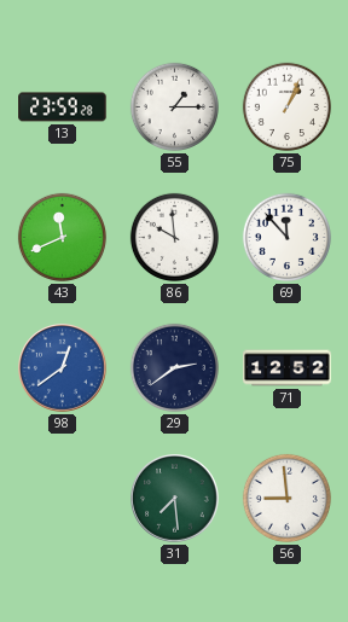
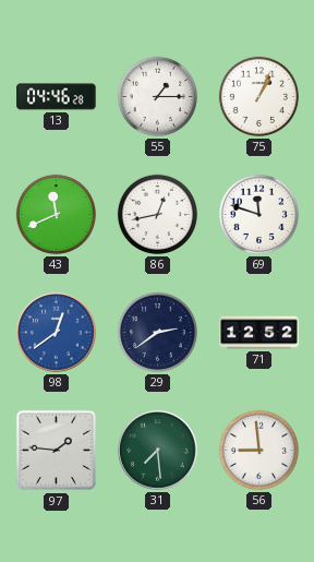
13: 23:59 -> 04:46
86: 9:59 -> 12:43
69: 11:53 -> 11:48
97: none -> 1:46
